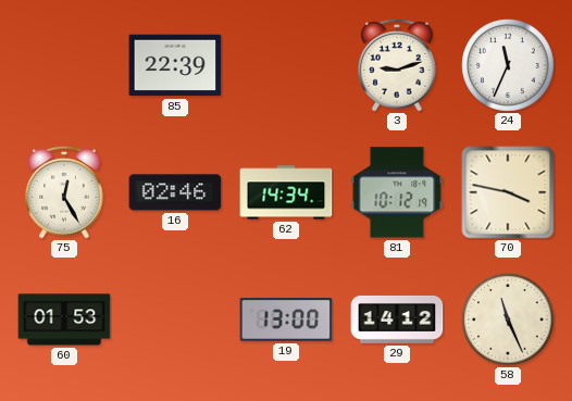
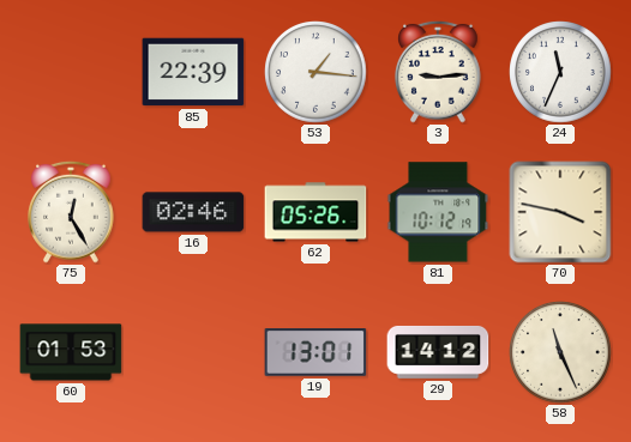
53: none -> 1:16
3: 9:12 -> 9:14
62: 14:34 -> 05:26
19: 13:00 -> 13:01
